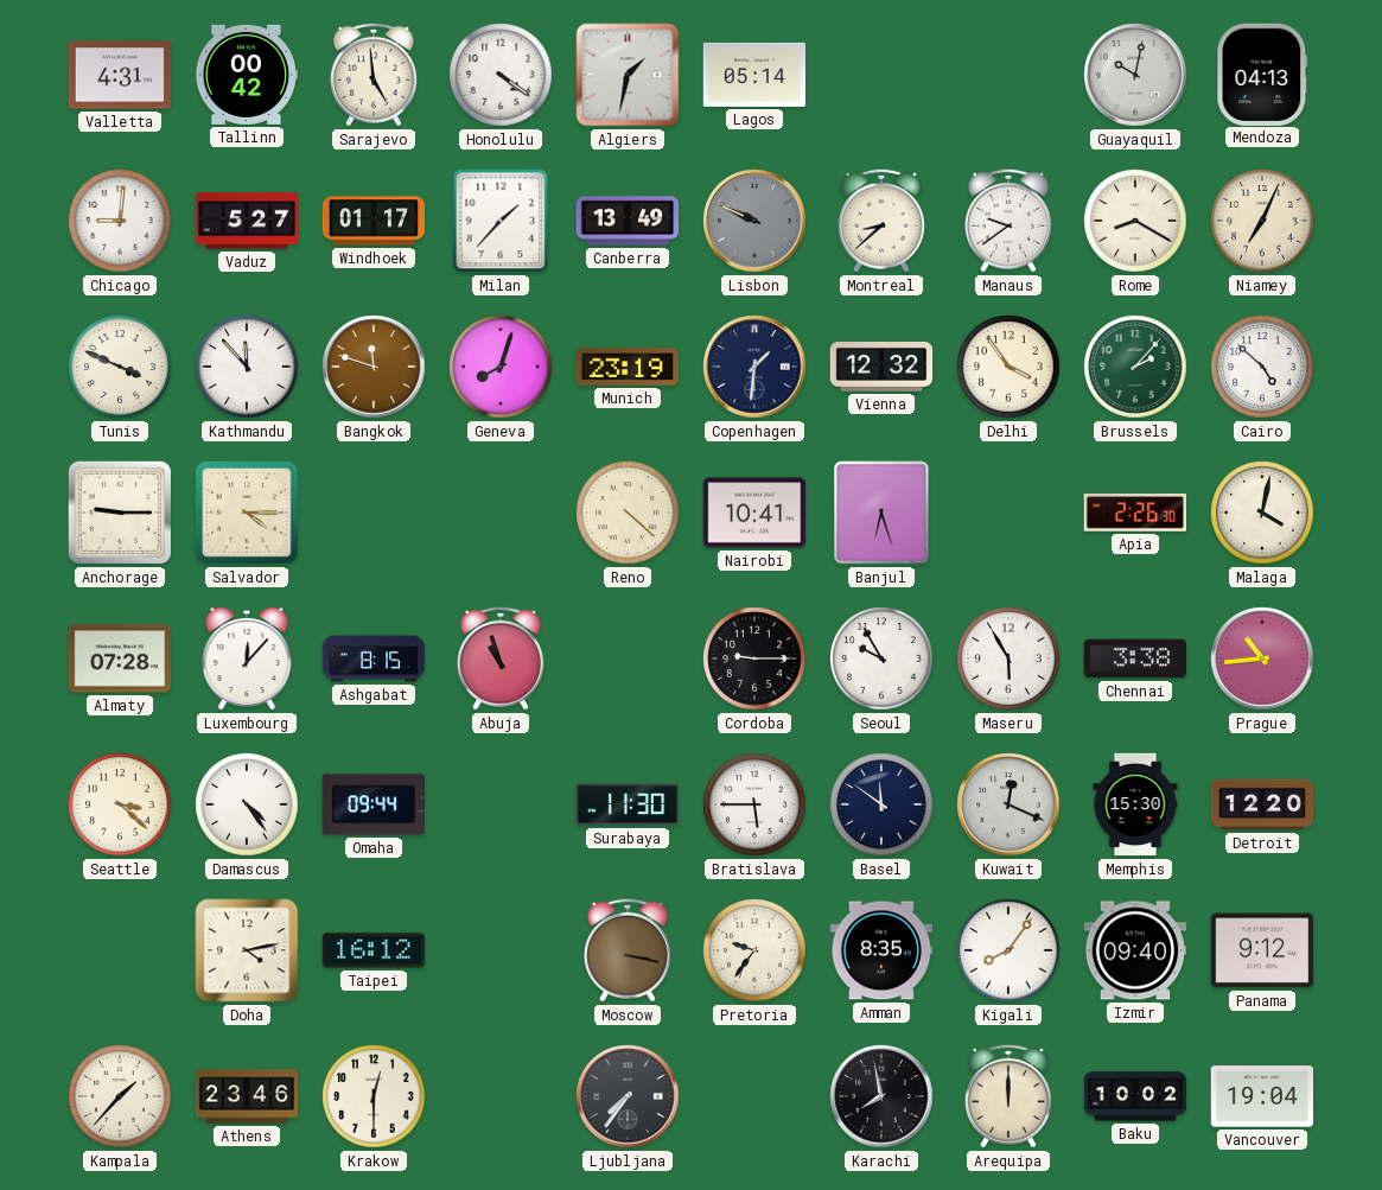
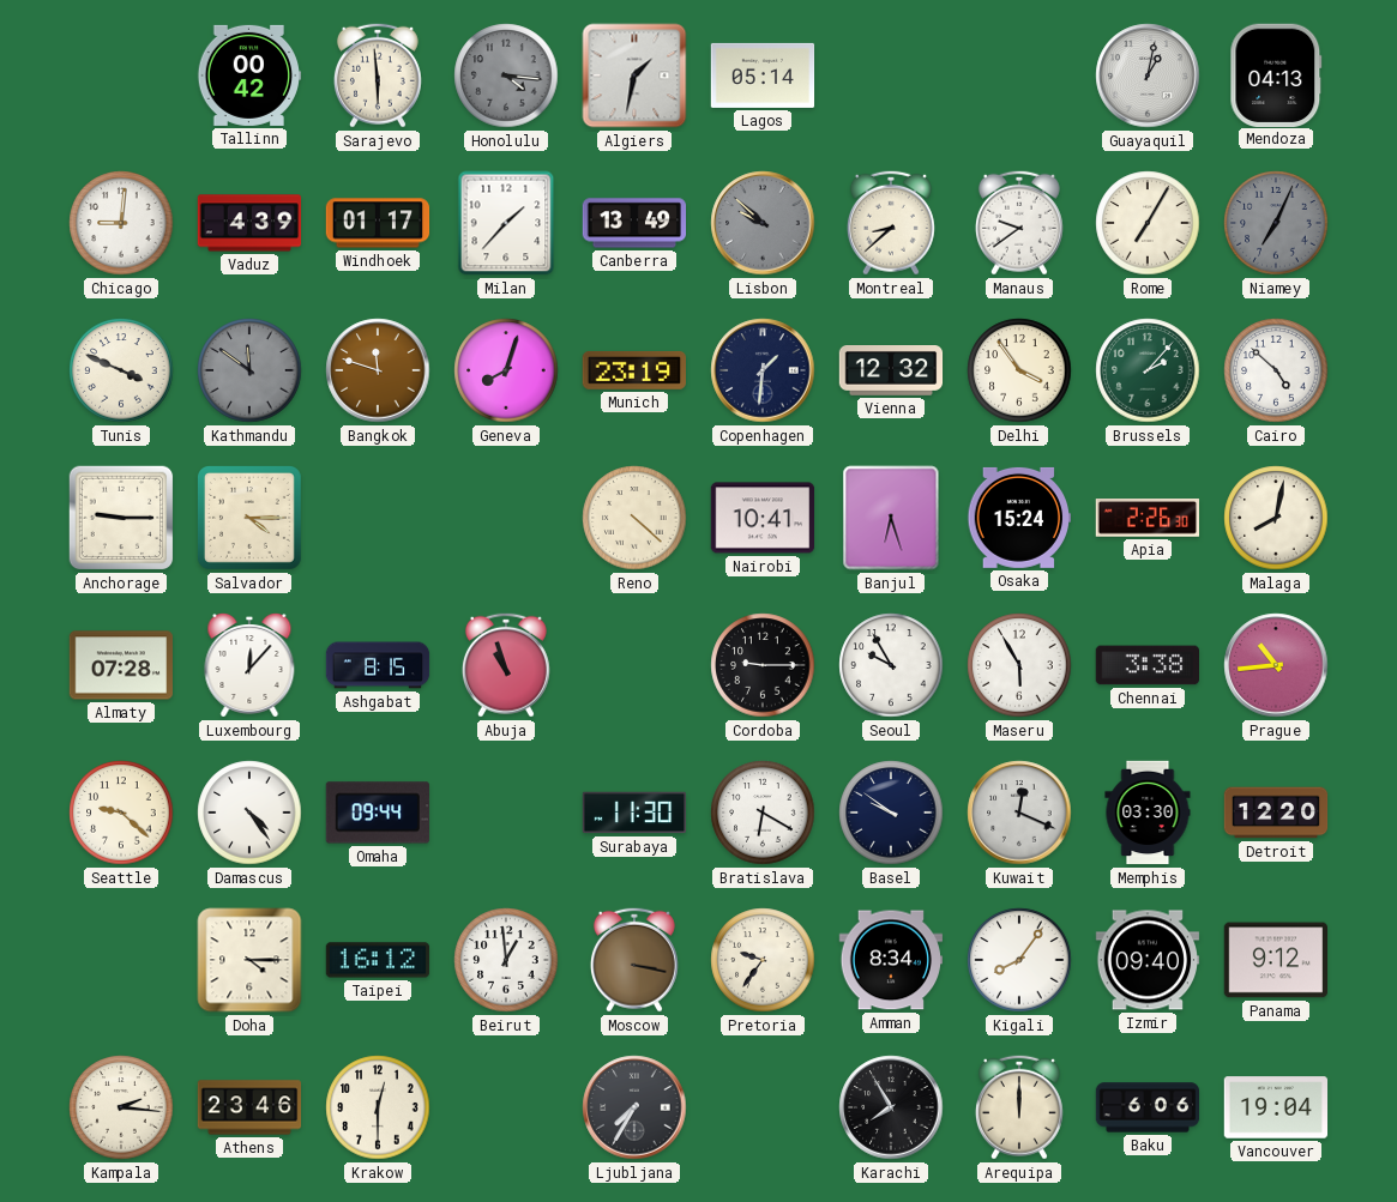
Valletta: 4:31 -> none
Sarajevo: 4:59 -> 5:59
Honolulu: 4:21 -> 4:16
Honolulu dial: white -> grey
Guayaquil: 10:02 -> 1:02
Vaduz: 5:27 -> 4:39
Lisbon: 9:49 -> 9:52
Rome: 8:20 -> 7:05
Niamey dial: cream -> grey
Kathmandu: 11:53 -> 11:51
Kathmandu dial: white -> grey
Osaka: none -> 15:24
Malaga: 4:02 -> 8:02
Seattle: 3:22 -> 9:22
Bratislava: 5:45 -> 6:20
Basel: 11:51 -> 9:51
Memphis: 15:30 -> 03:30
Doha: 4:13 -> 4:15
Beirut: none -> 12:59
Amman: 8:35 -> 8:34
Kampala: 1:37 -> 2:16
Ljubljana: 7:36 -> 7:35
Karachi: 7:58 -> 7:55
Baku: 10:02 -> 6:06
